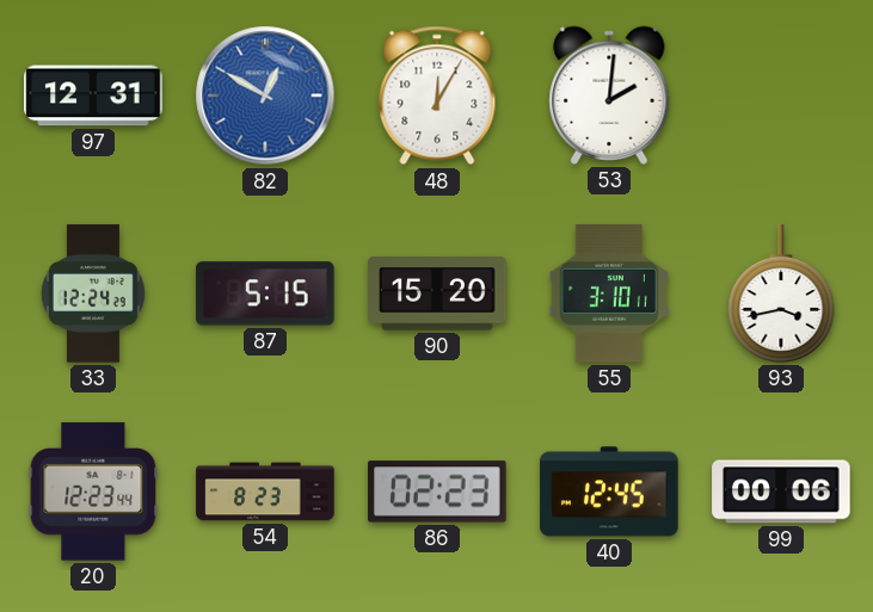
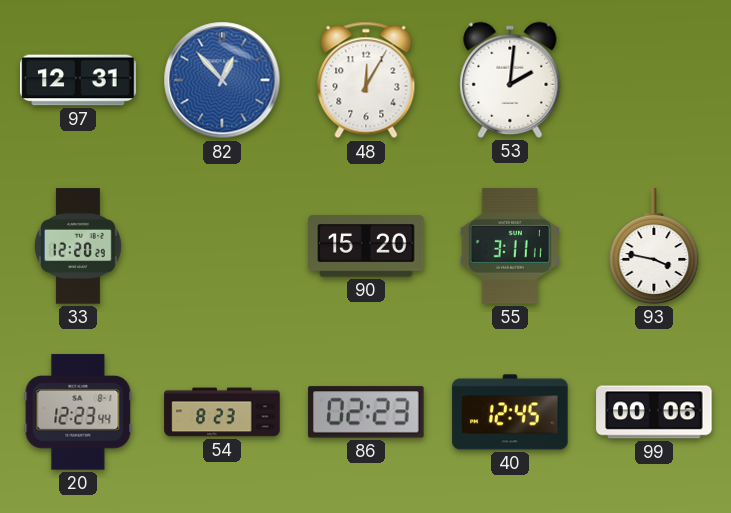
82: 12:50 -> 12:53
33: 12:24 -> 12:20
87: 5:15 -> none
55: 3:10 -> 3:11
93: 3:43 -> 3:47
